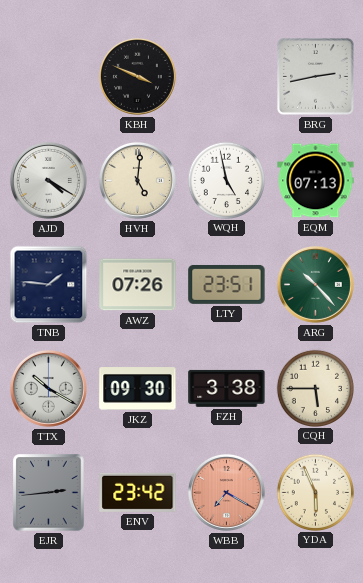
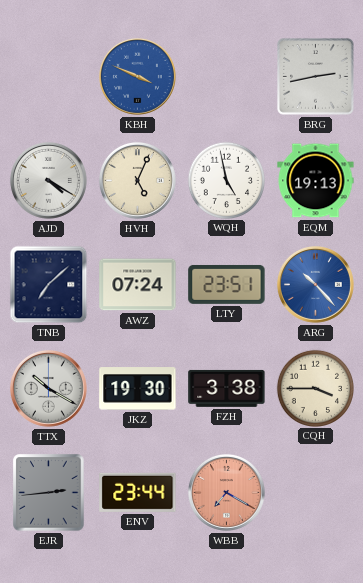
KBH dial: black -> blue
HVH: 5:01 -> 5:04
EQM: 07:13 -> 19:13
TNB: 1:46 -> 7:08
AWZ: 07:26 -> 07:24
ARG dial: green -> blue
JKZ: 09:30 -> 19:30
CQH: 5:45 -> 3:45
ENV: 23:42 -> 23:44
YDA: 5:56 -> none
